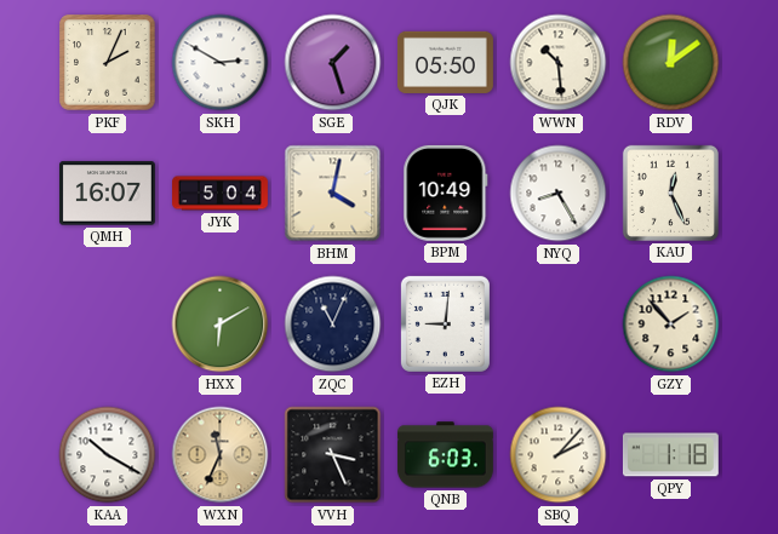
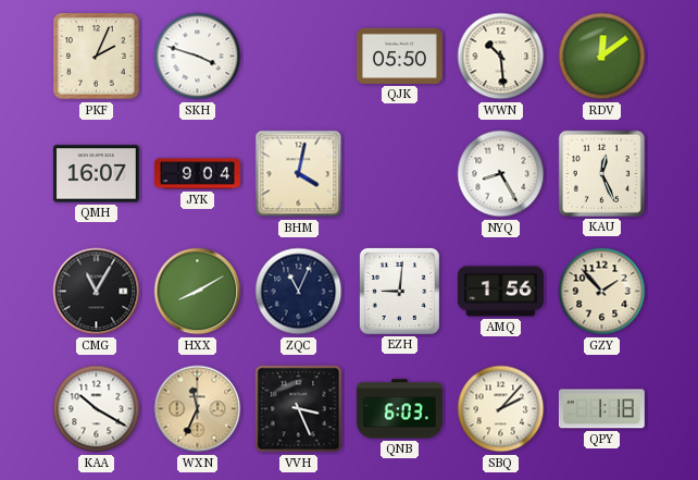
SKH: 2:50 -> 3:48
SGE: 1:27 -> none
JYK: 5:04 -> 9:04
BPM: 10:49 -> none
CMG: none -> 11:05
HXX: 6:10 -> 8:10
AMQ: none -> 1:56
